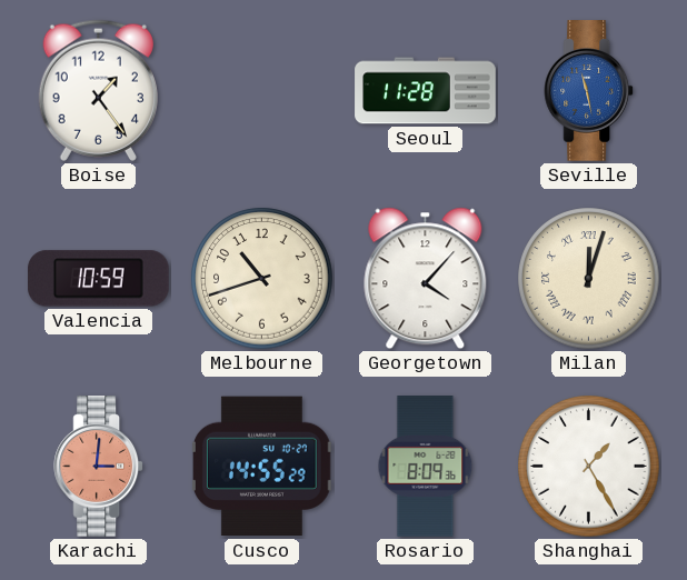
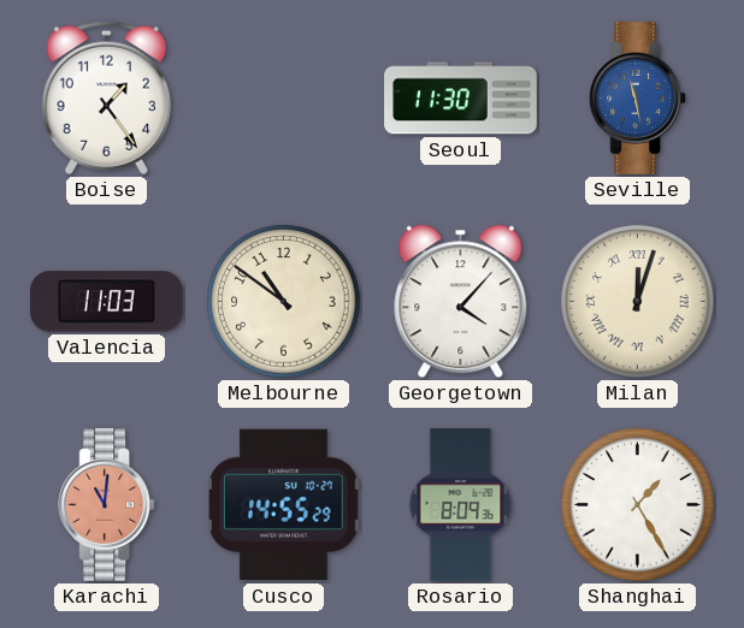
Seoul: 11:28 -> 11:30
Valencia: 10:59 -> 11:03
Melbourne: 10:42 -> 10:51
Karachi: 3:01 -> 11:01
